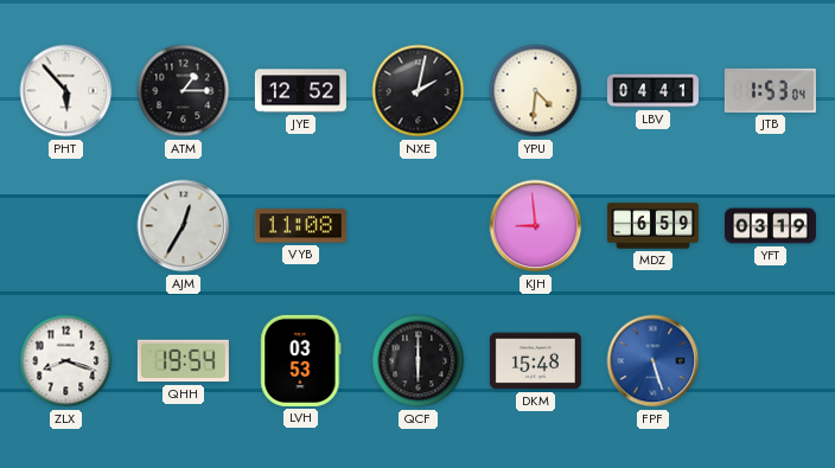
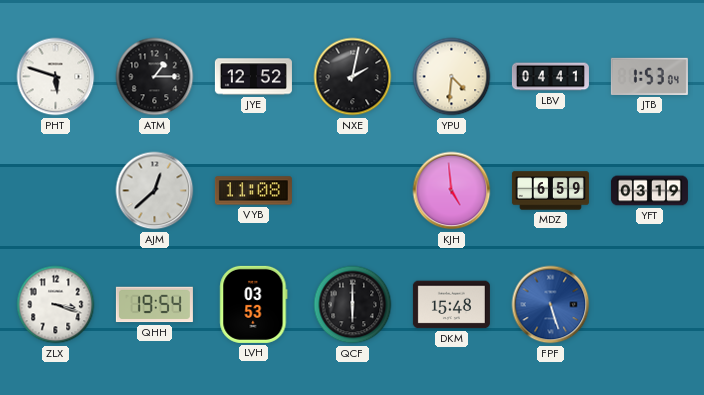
PHT: 5:53 -> 5:48
AJM: 12:35 -> 12:38
KJH: 8:59 -> 4:59
ZLX: 8:18 -> 3:18
